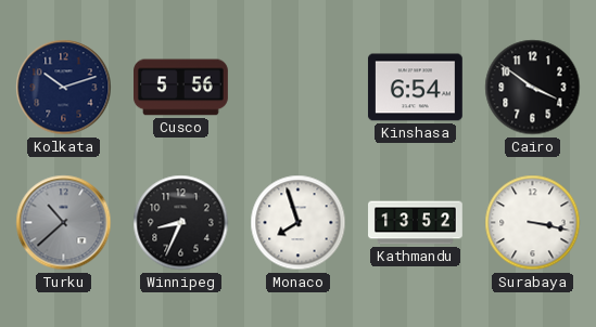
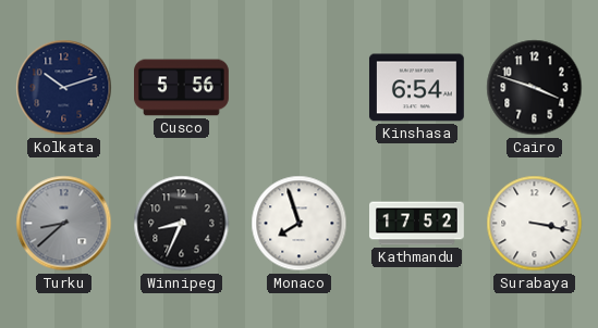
Cairo: 3:51 -> 3:48
Turku: 10:38 -> 8:38
Kathmandu: 13:52 -> 17:52
